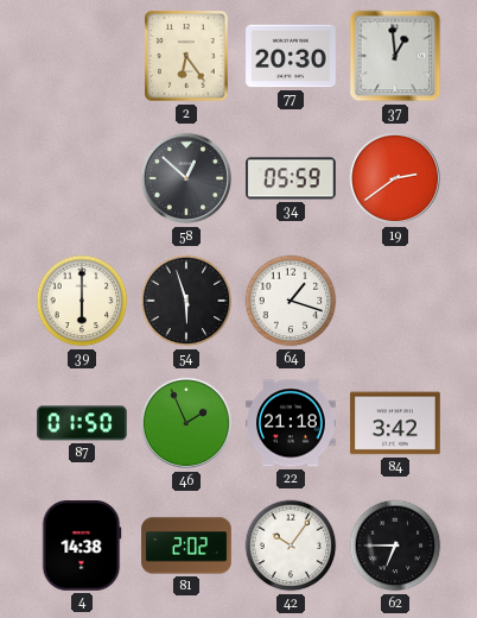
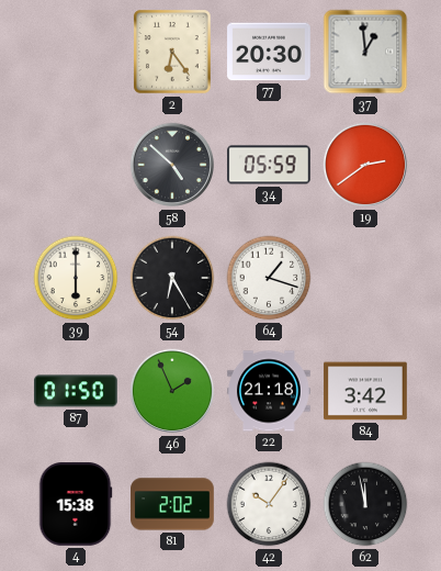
58: 12:52 -> 4:52
54: 5:57 -> 6:25
4: 14:38 -> 15:38
62: 6:45 -> 11:58
